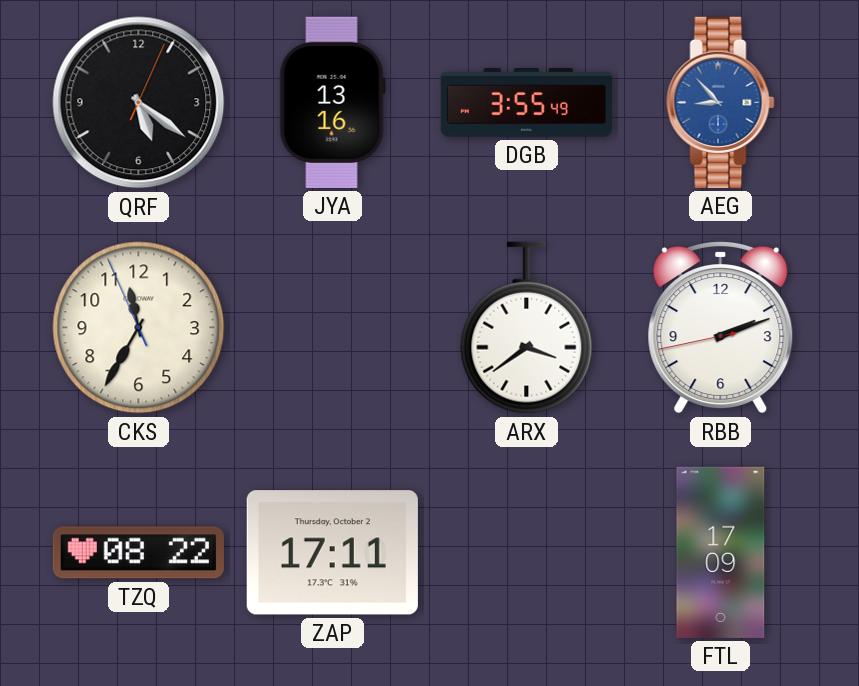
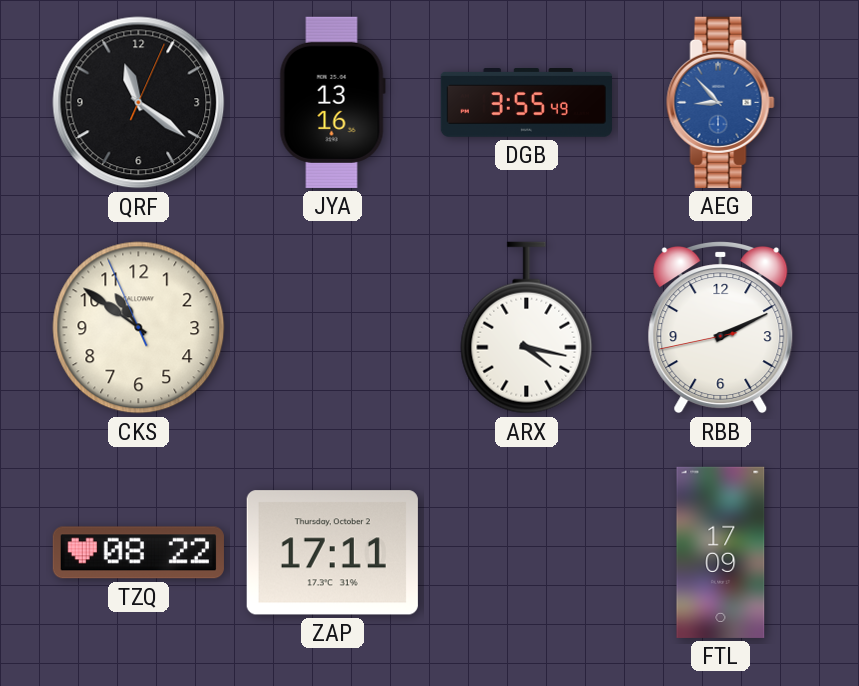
QRF: 5:21 -> 11:21
CKS: 11:34 -> 10:50
ARX: 3:39 -> 4:17
RBB: 2:11 -> 2:10
